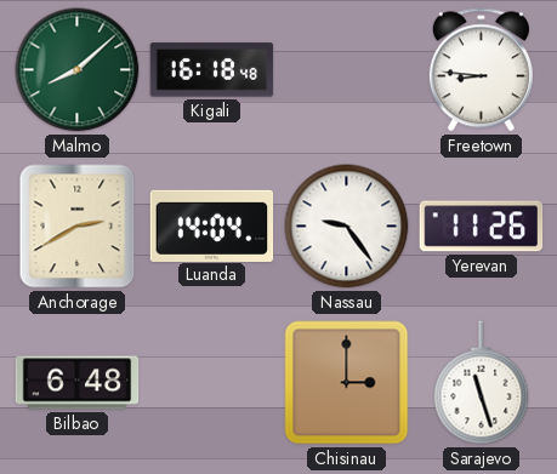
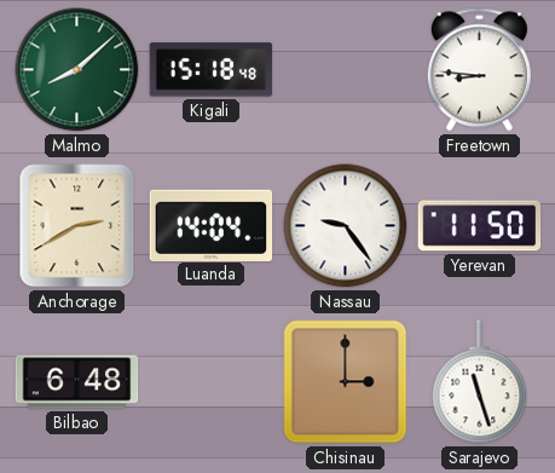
Kigali: 16:18 -> 15:18
Yerevan: 11:26 -> 11:50
